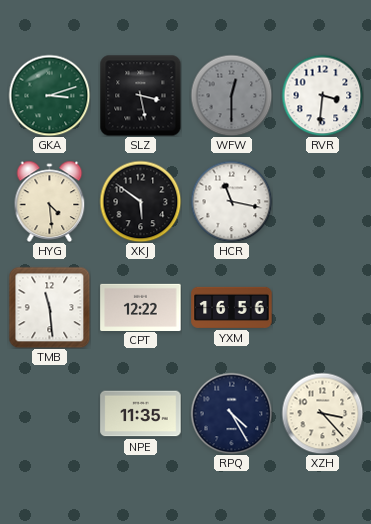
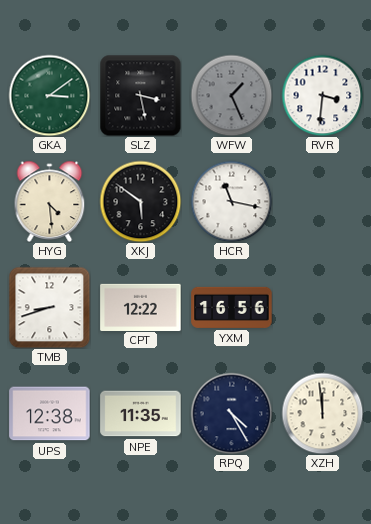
GKA: 3:12 -> 3:09
WFW: 12:30 -> 1:26
TMB: 11:29 -> 8:42
UPS: none -> 12:38
XZH: 3:23 -> 11:59
